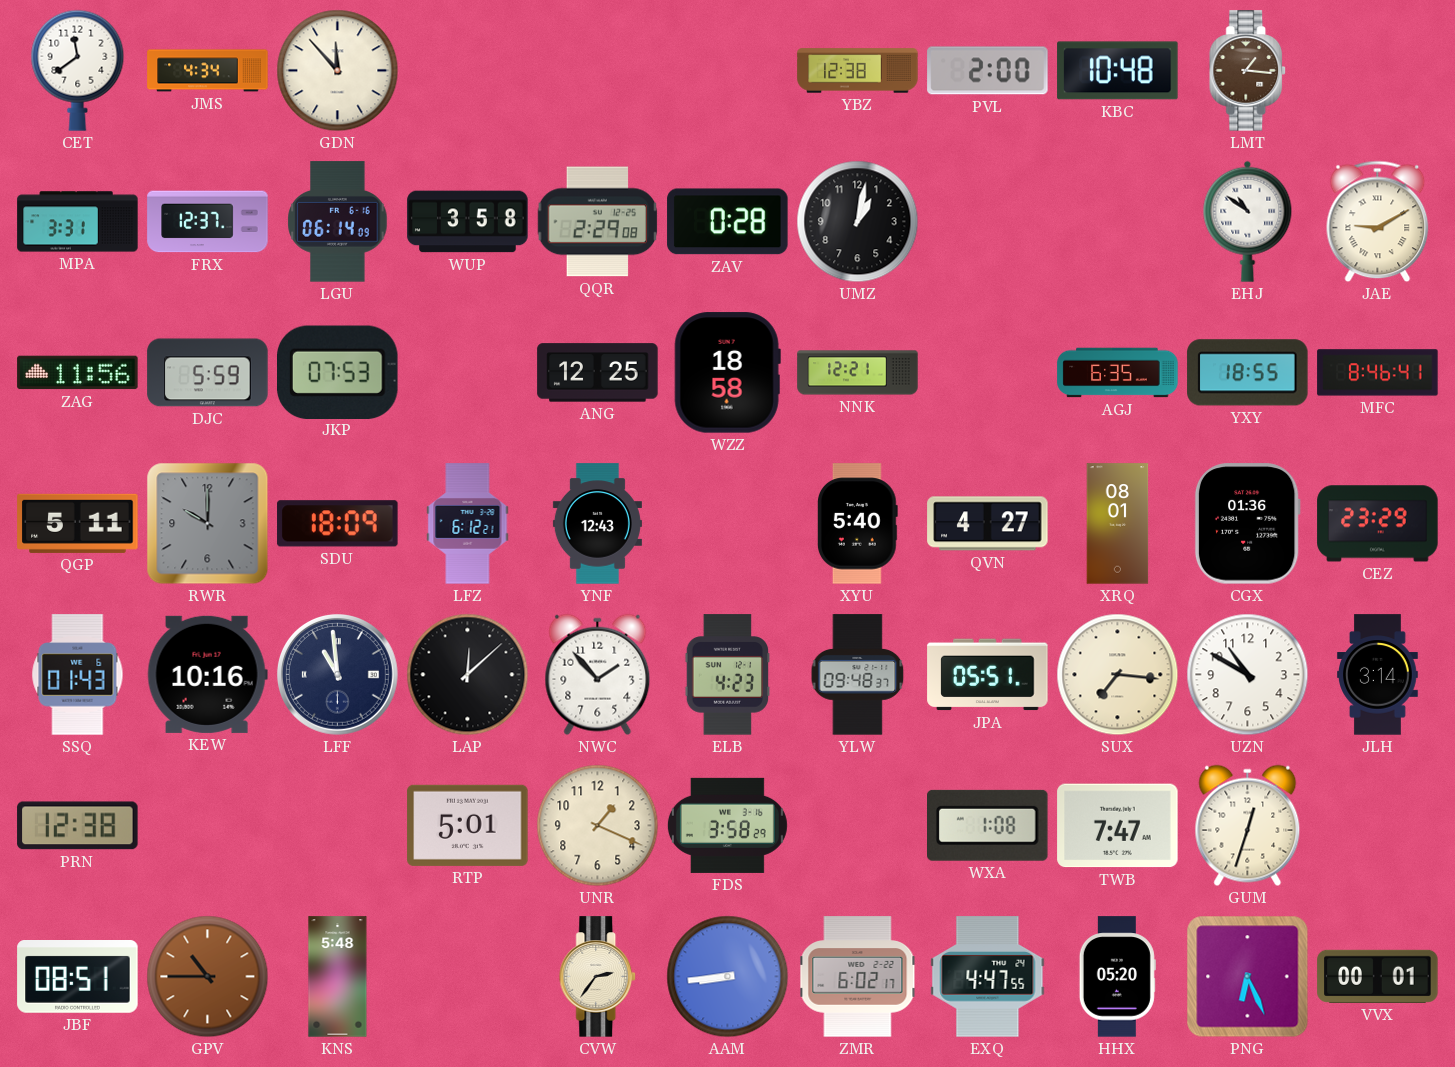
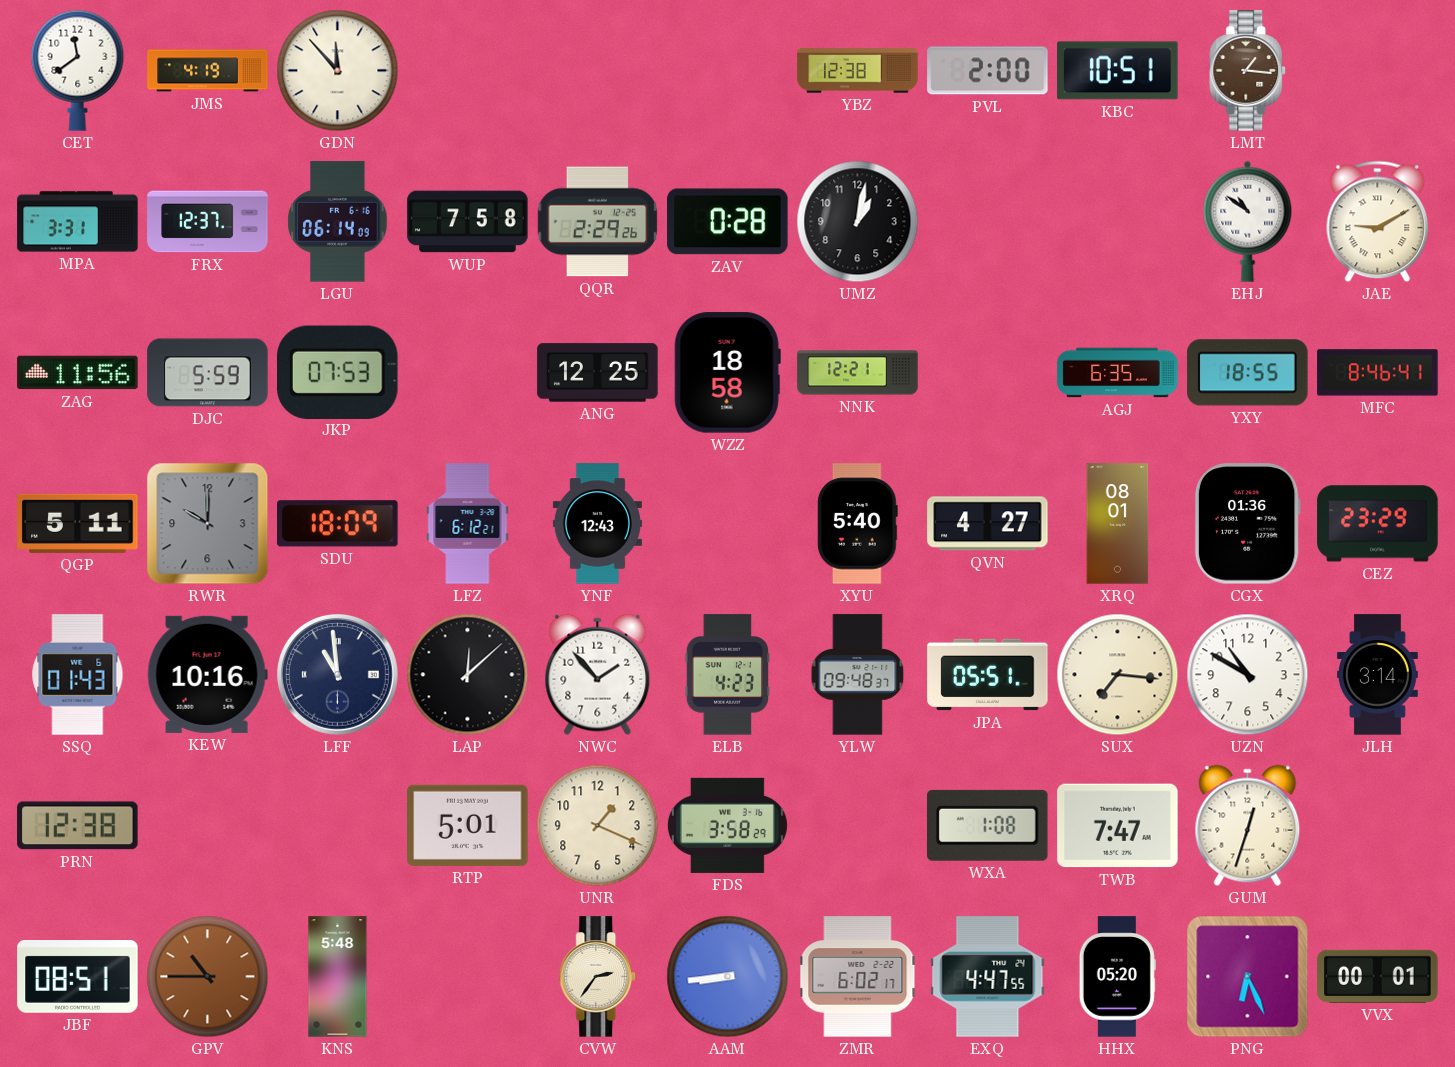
JMS: 4:34 -> 4:19
KBC: 10:48 -> 10:51
WUP: 3:58 -> 7:58
QQR: 2:29:08 -> 2:29:26
